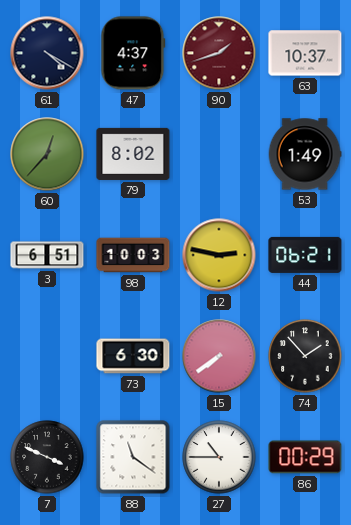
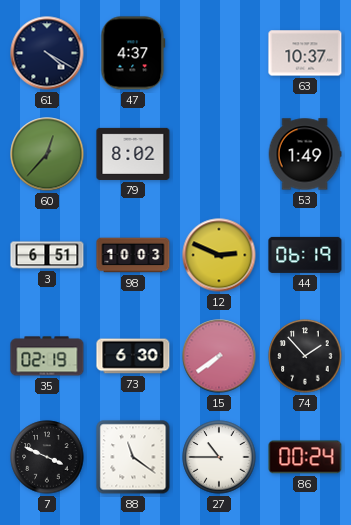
90: 1:42 -> none
12: 2:47 -> 2:49
44: 06:21 -> 06:19
35: none -> 02:19
86: 00:29 -> 00:24
